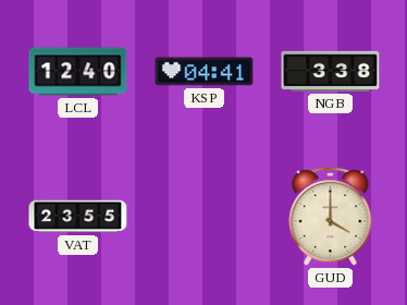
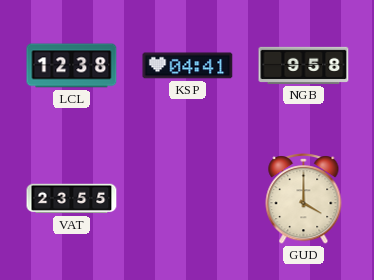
LCL: 12:40 -> 12:38
NGB: 3:38 -> 9:58
